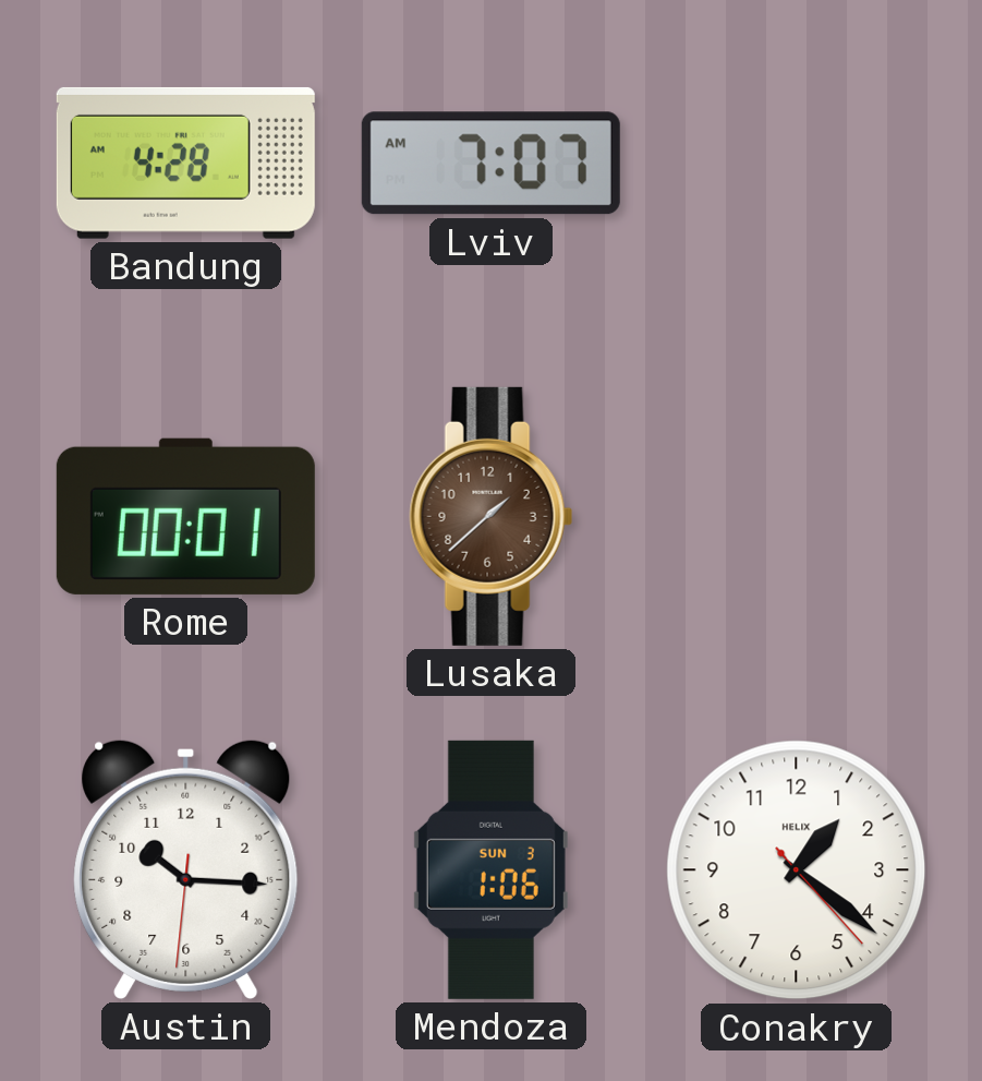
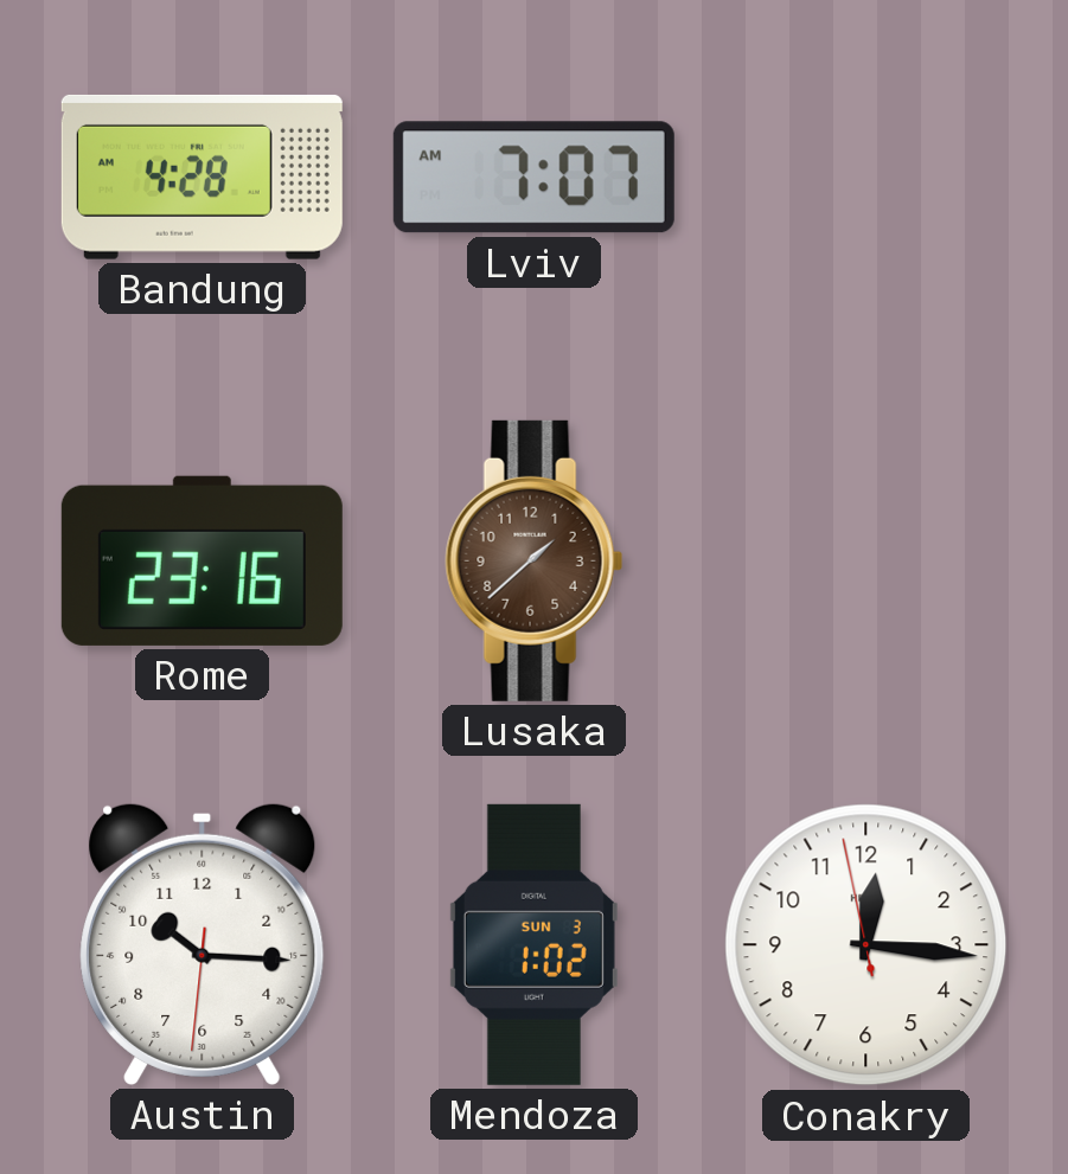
Rome: 00:01 -> 23:16
Mendoza: 1:06 -> 1:02
Conakry: 1:21 -> 12:15
